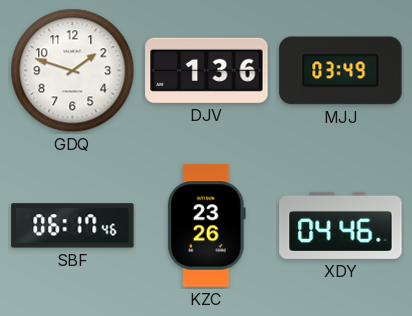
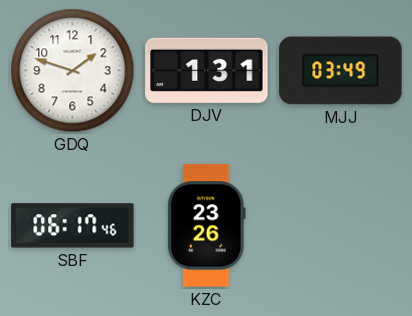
DJV: 1:36 -> 1:31
XDY: 04:46 -> none
